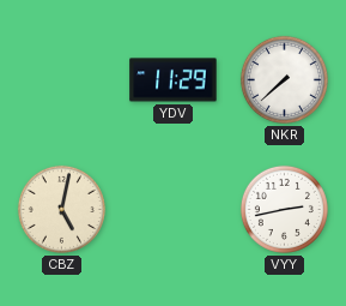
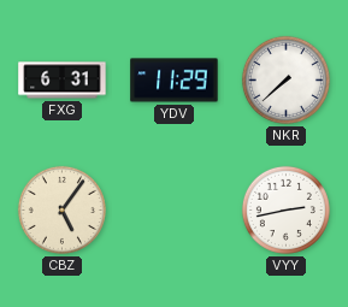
FXG: none -> 6:31
CBZ: 5:02 -> 5:06
